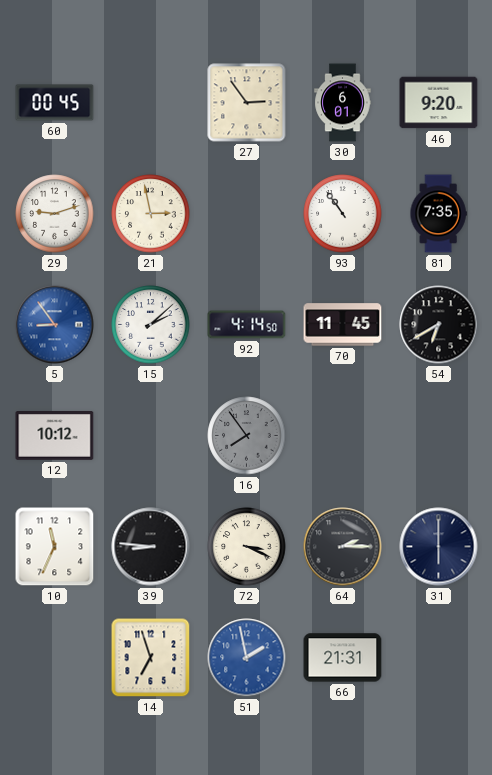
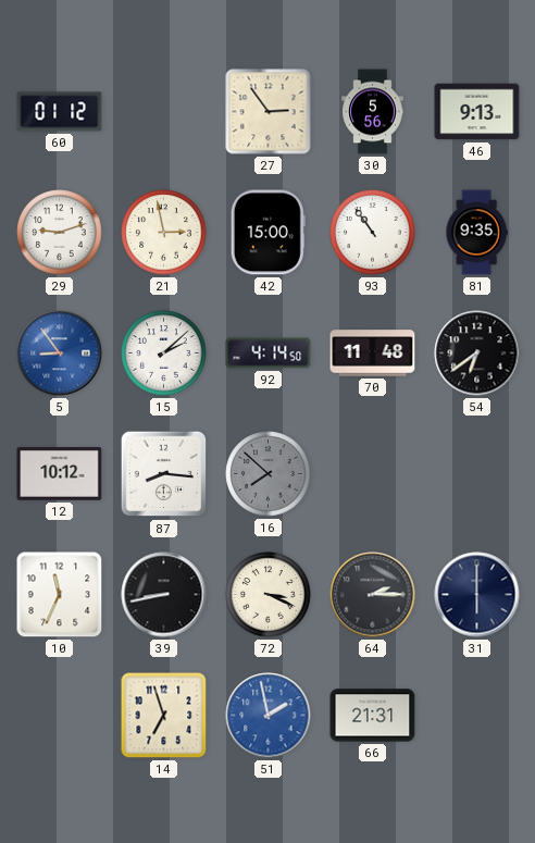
60: 00:45 -> 01:12
30: 6:01 -> 5:56
46: 9:20 -> 9:13
42: none -> 15:00
81: 7:35 -> 9:35
70: 11:45 -> 11:48
54: 6:40 -> 6:39
87: none -> 8:16
16: 7:54 -> 7:52
39: 8:46 -> 8:43
